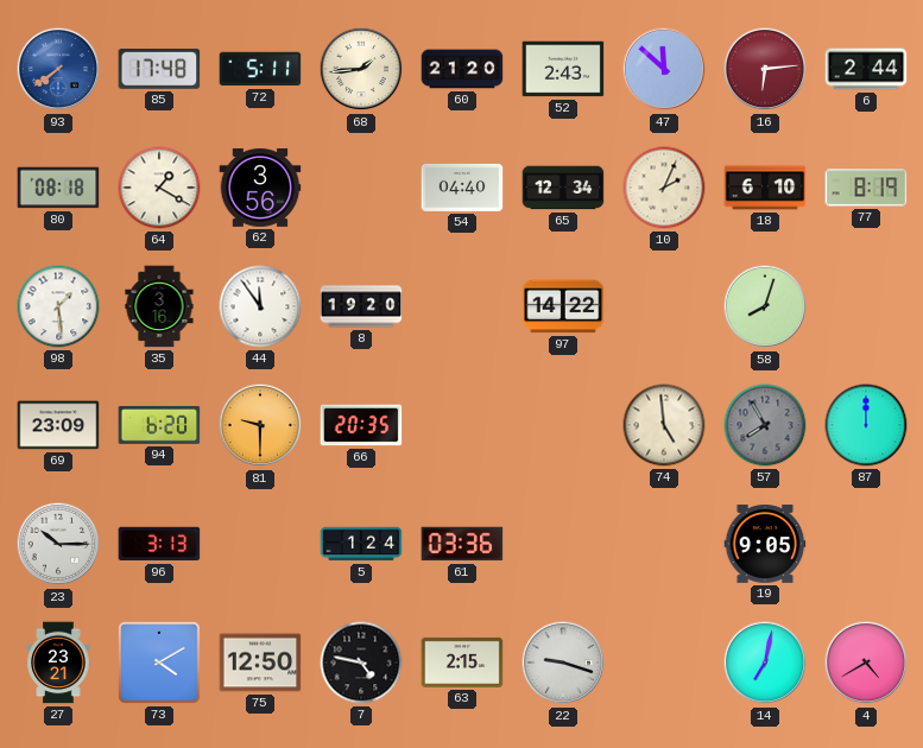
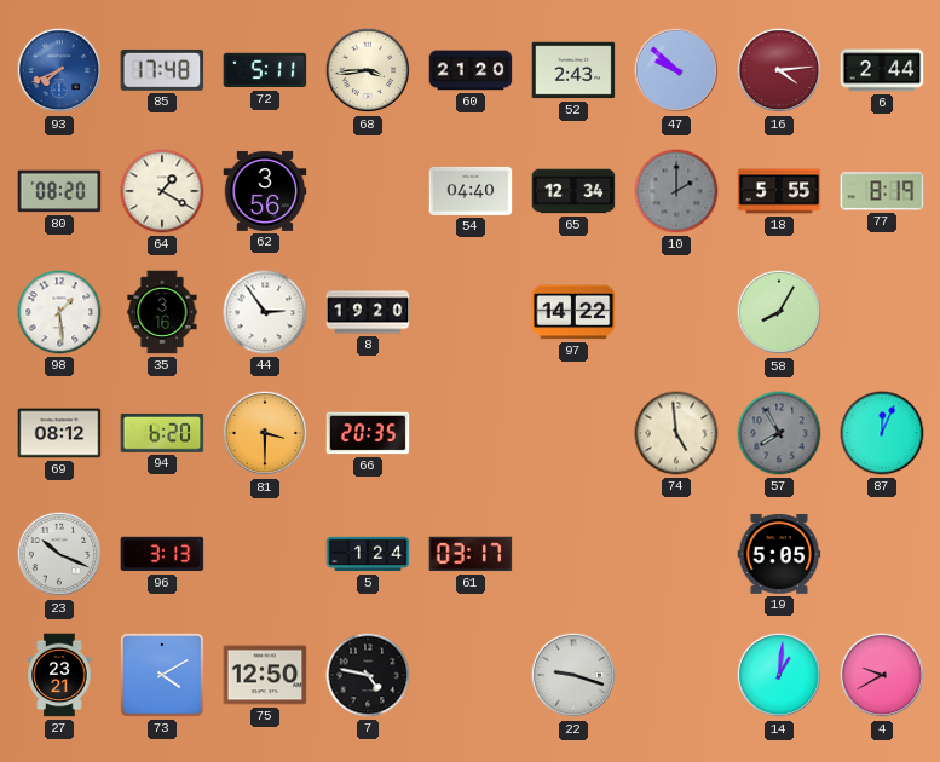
93: 7:39 -> 7:41
68: 1:44 -> 3:44
47: 11:52 -> 9:52
16: 6:14 -> 4:14
80: 08:18 -> 08:20
10: 2:04 -> 2:00
10 dial: cream -> grey
18: 6:10 -> 5:55
44: 11:54 -> 2:54
58: 8:03 -> 8:05
69: 23:09 -> 08:12
81: 9:30 -> 3:30
87: 12:00 -> 12:04
23: 10:15 -> 10:19
61: 03:36 -> 03:17
19: 9:05 -> 5:05
63: 2:15 -> none
14: 7:02 -> 1:01
4: 4:40 -> 9:40
